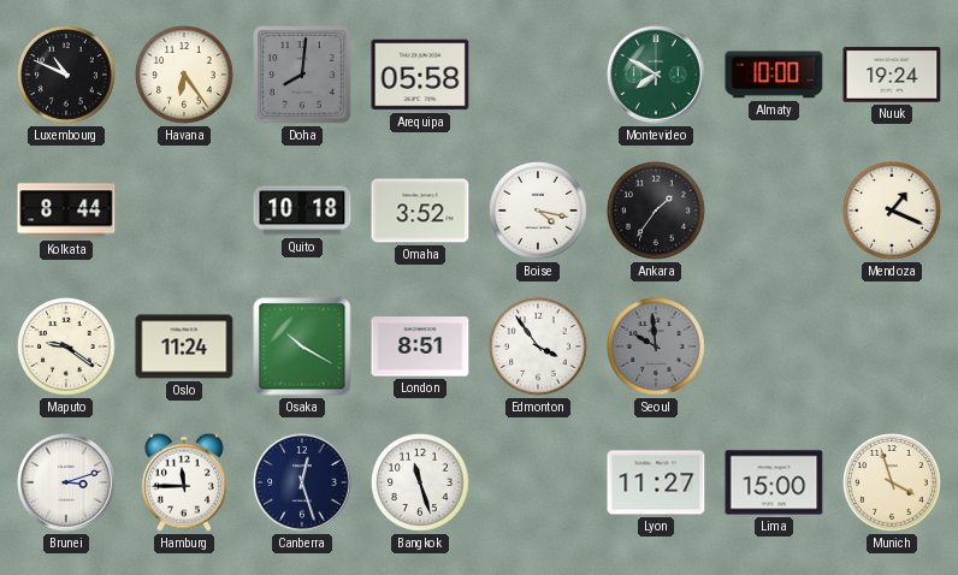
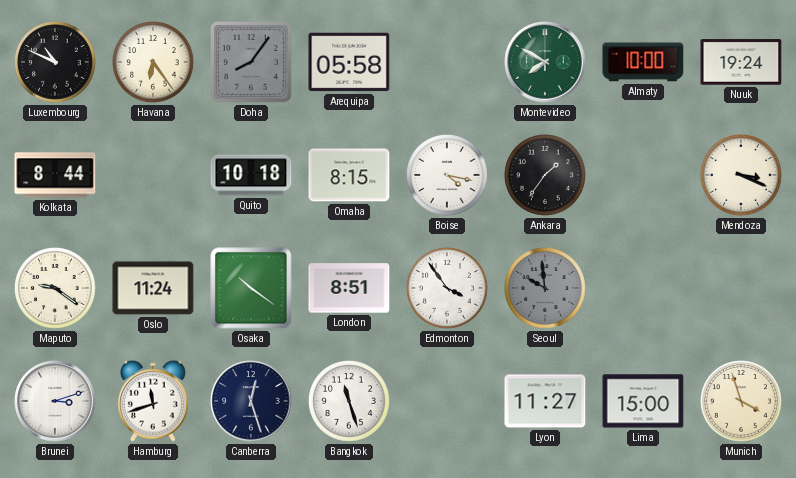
Doha: 8:01 -> 8:06
Omaha: 3:52 -> 8:15
Mendoza: 1:19 -> 3:19
Osaka: 10:20 -> 10:21
Hamburg: 11:45 -> 11:42
